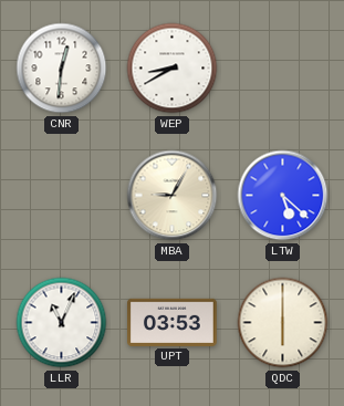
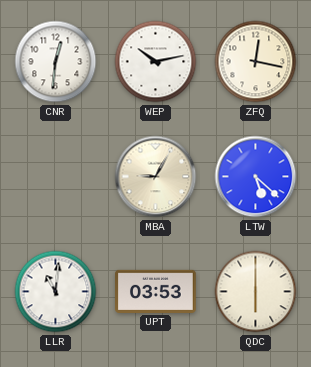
WEP: 8:40 -> 10:13
ZFQ: none -> 12:17
LLR: 11:04 -> 11:01
